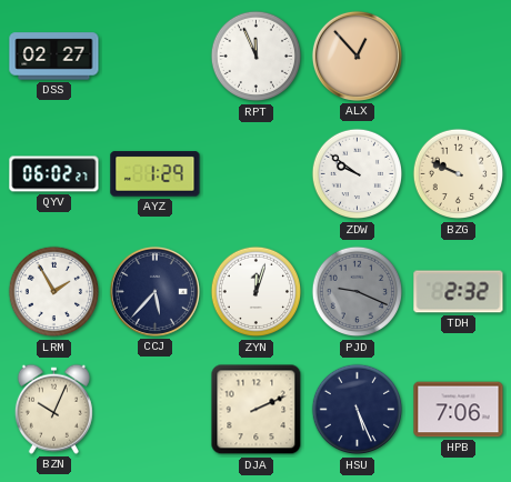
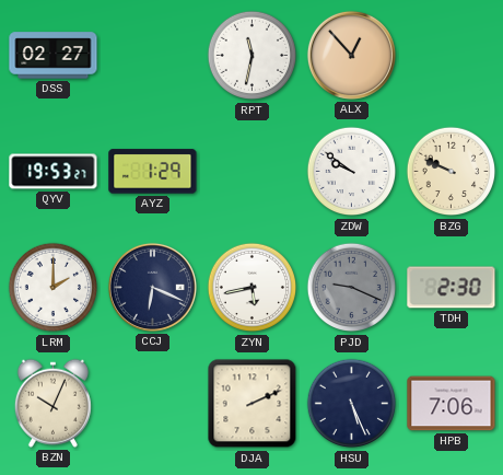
RPT: 11:56 -> 11:32
QYV: 06:02 -> 19:53
LRM: 1:55 -> 2:00
CCJ: 5:37 -> 6:19
ZYN: 12:03 -> 5:43
TDH: 2:32 -> 2:30
